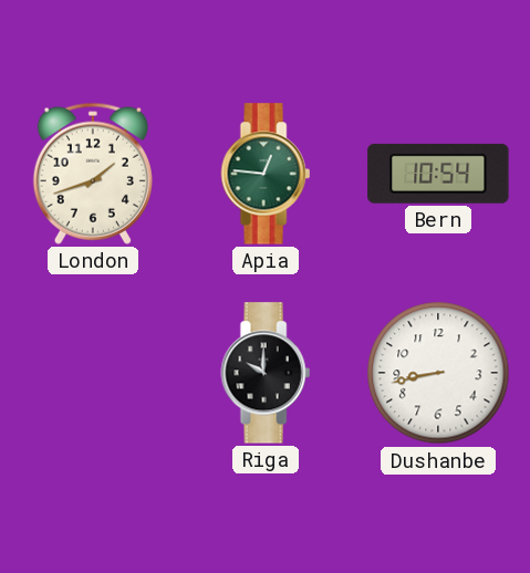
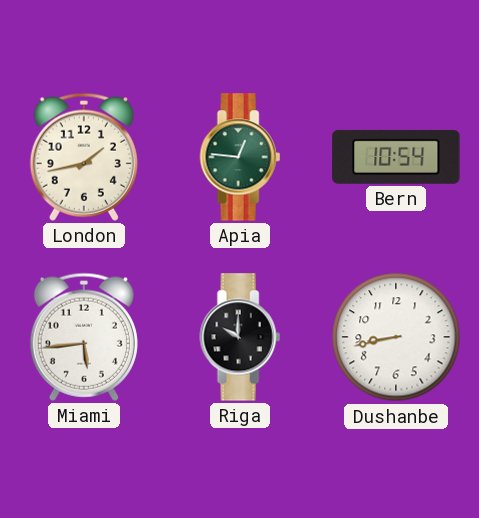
London: 1:42 -> 1:43
Miami: none -> 5:44
